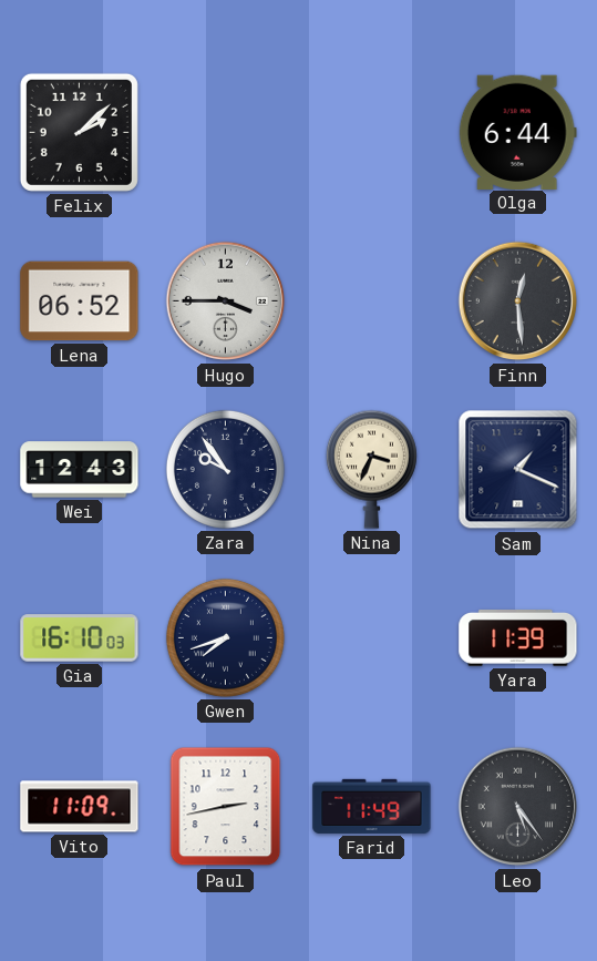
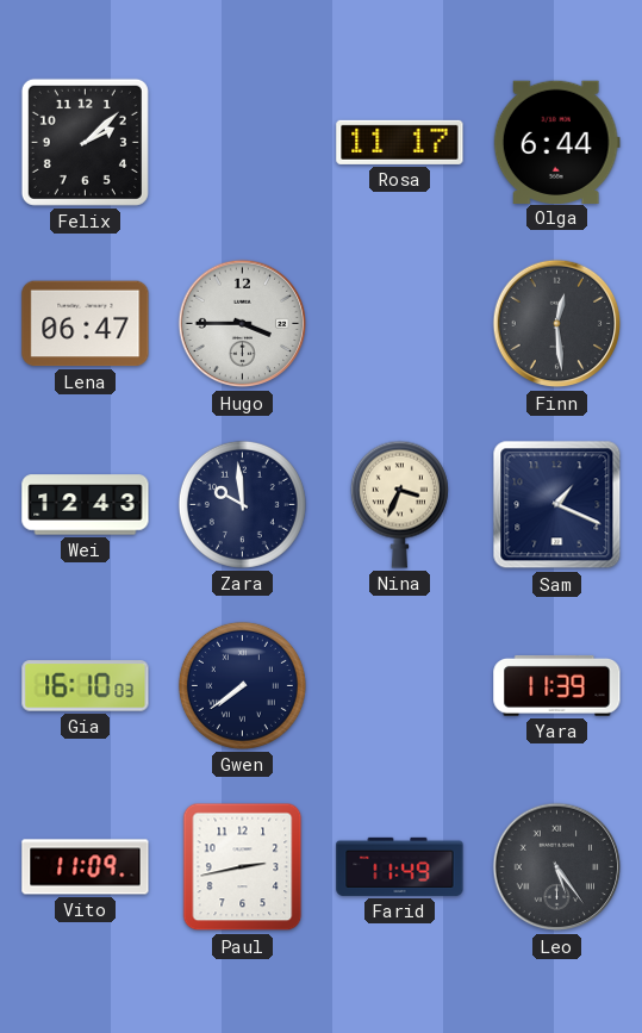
Rosa: none -> 11:17
Lena: 06:52 -> 06:47
Zara: 9:54 -> 9:59
Gwen: 7:42 -> 7:39
